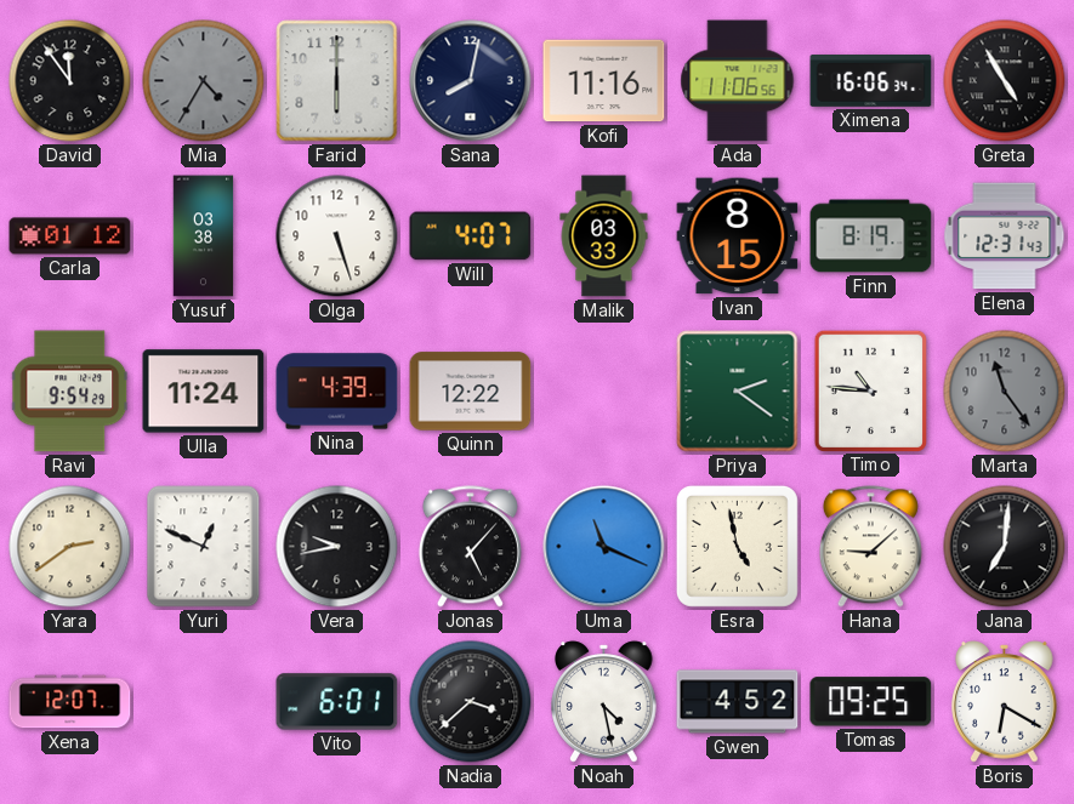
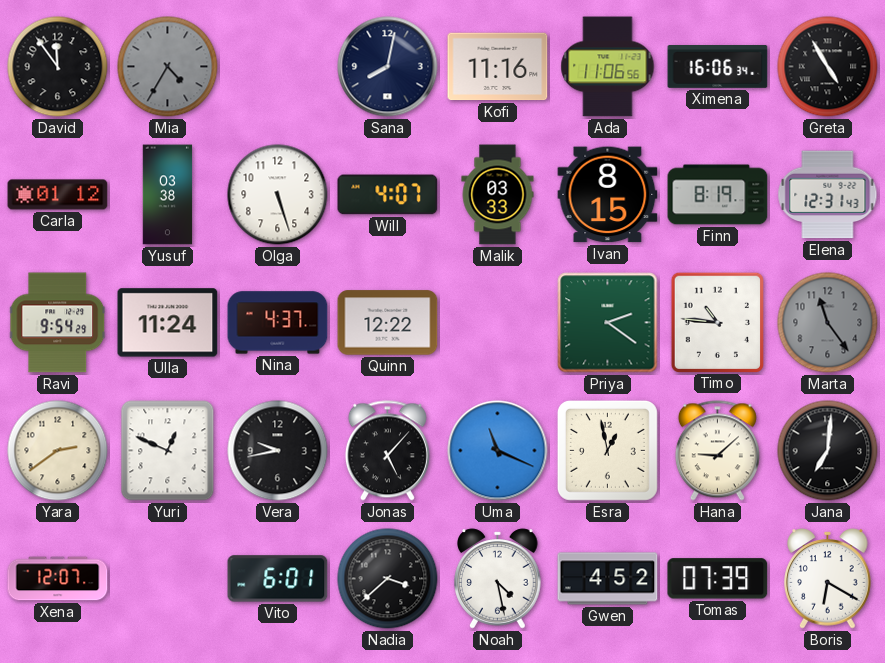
Farid: 6:00 -> none
Nina: 4:39 -> 4:37
Esra: 4:58 -> 12:58
Tomas: 09:25 -> 07:39
